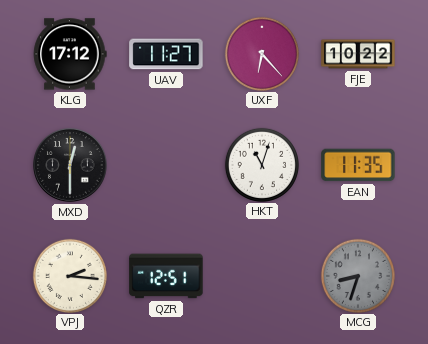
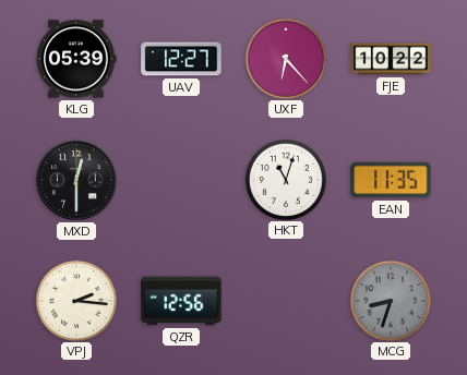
KLG: 17:12 -> 05:39
UAV: 11:27 -> 12:27
QZR: 12:51 -> 12:56
